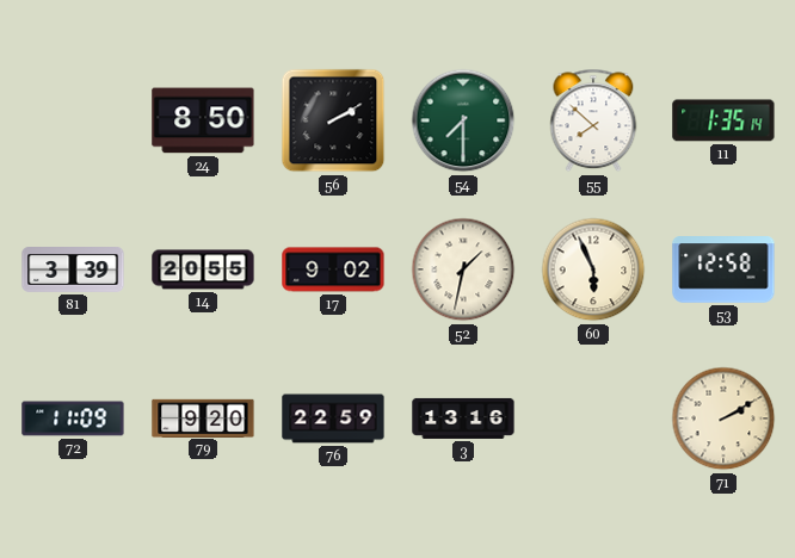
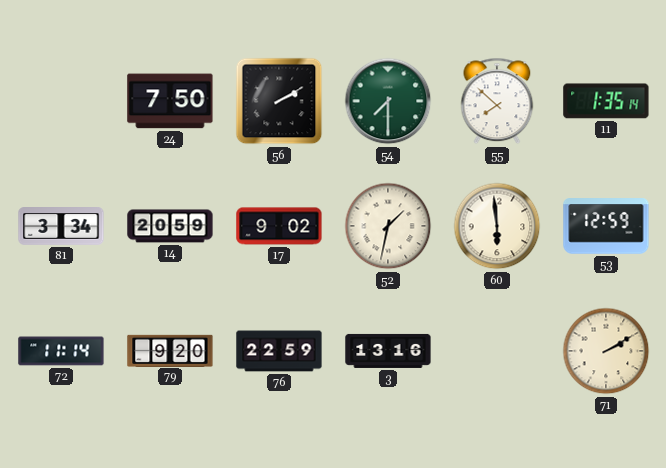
24: 8:50 -> 7:50
81: 3:39 -> 3:34
14: 20:55 -> 20:59
60: 5:56 -> 5:59
53: 12:58 -> 12:59
72: 11:09 -> 11:14
